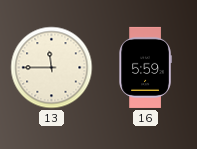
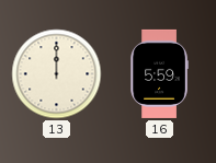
13: 11:45 -> 12:00
